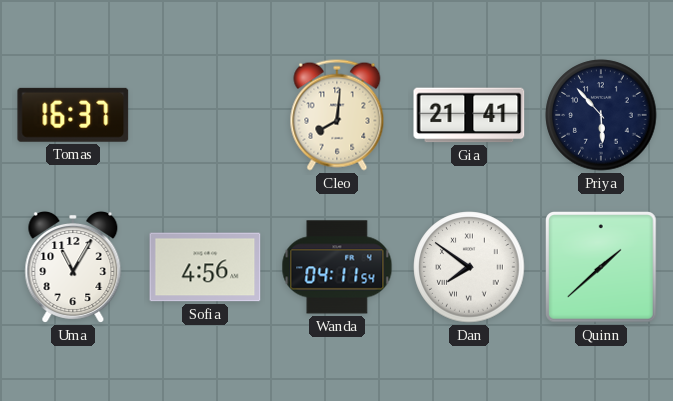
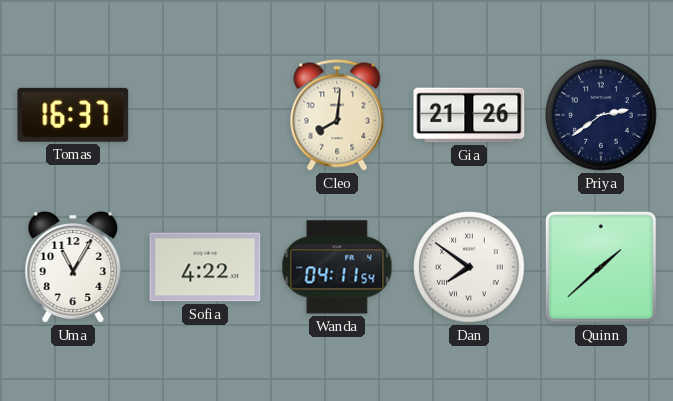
Gia: 21:41 -> 21:26
Priya: 5:53 -> 2:39
Sofia: 4:56 -> 4:22
